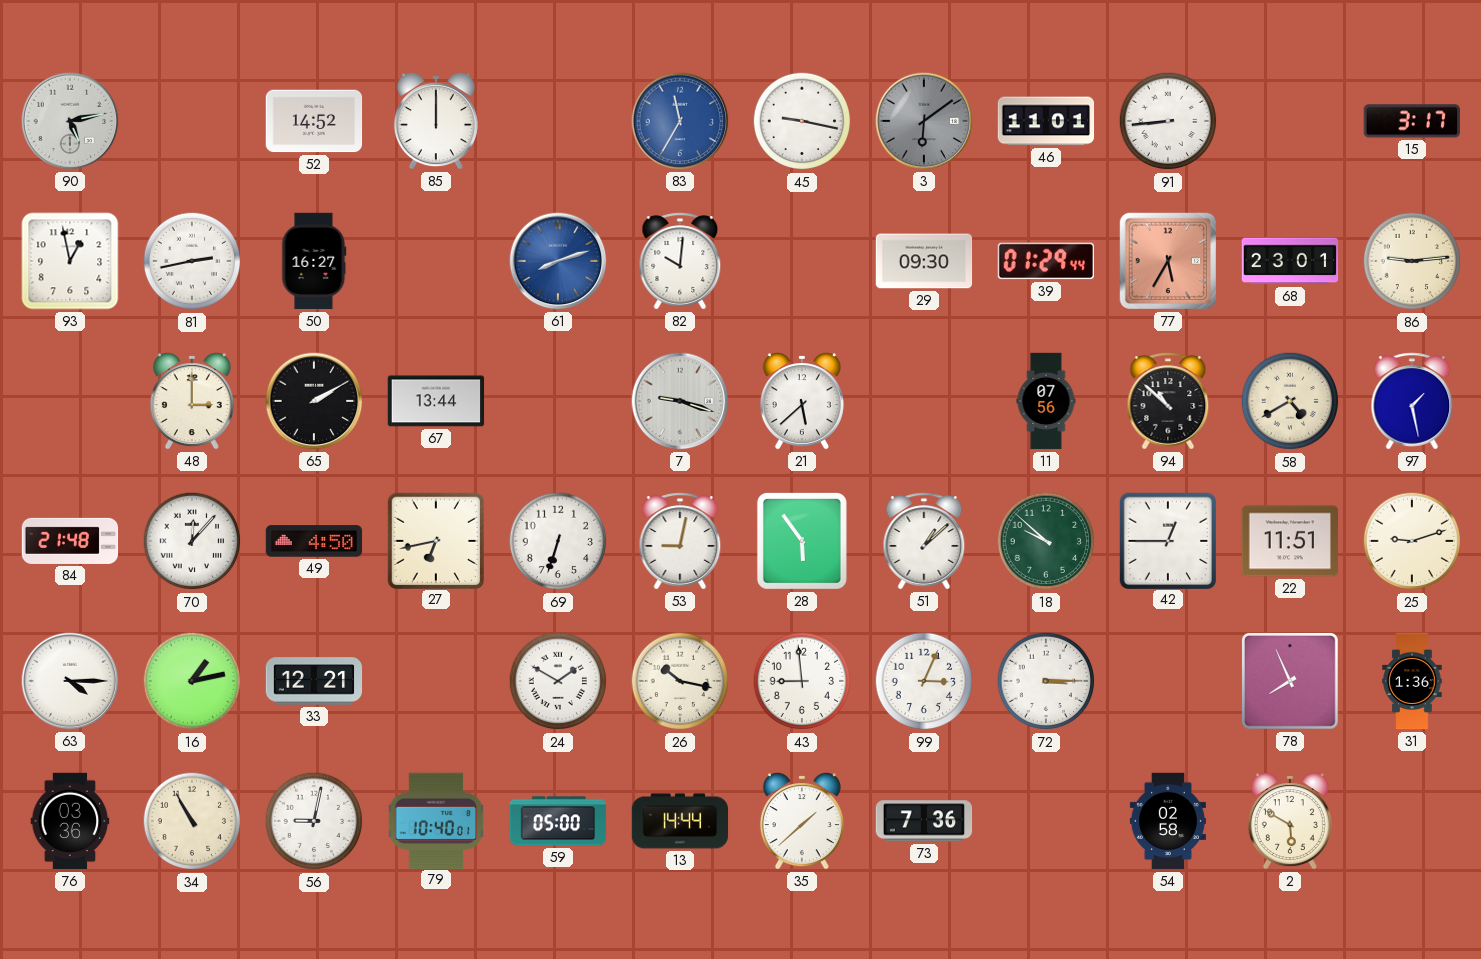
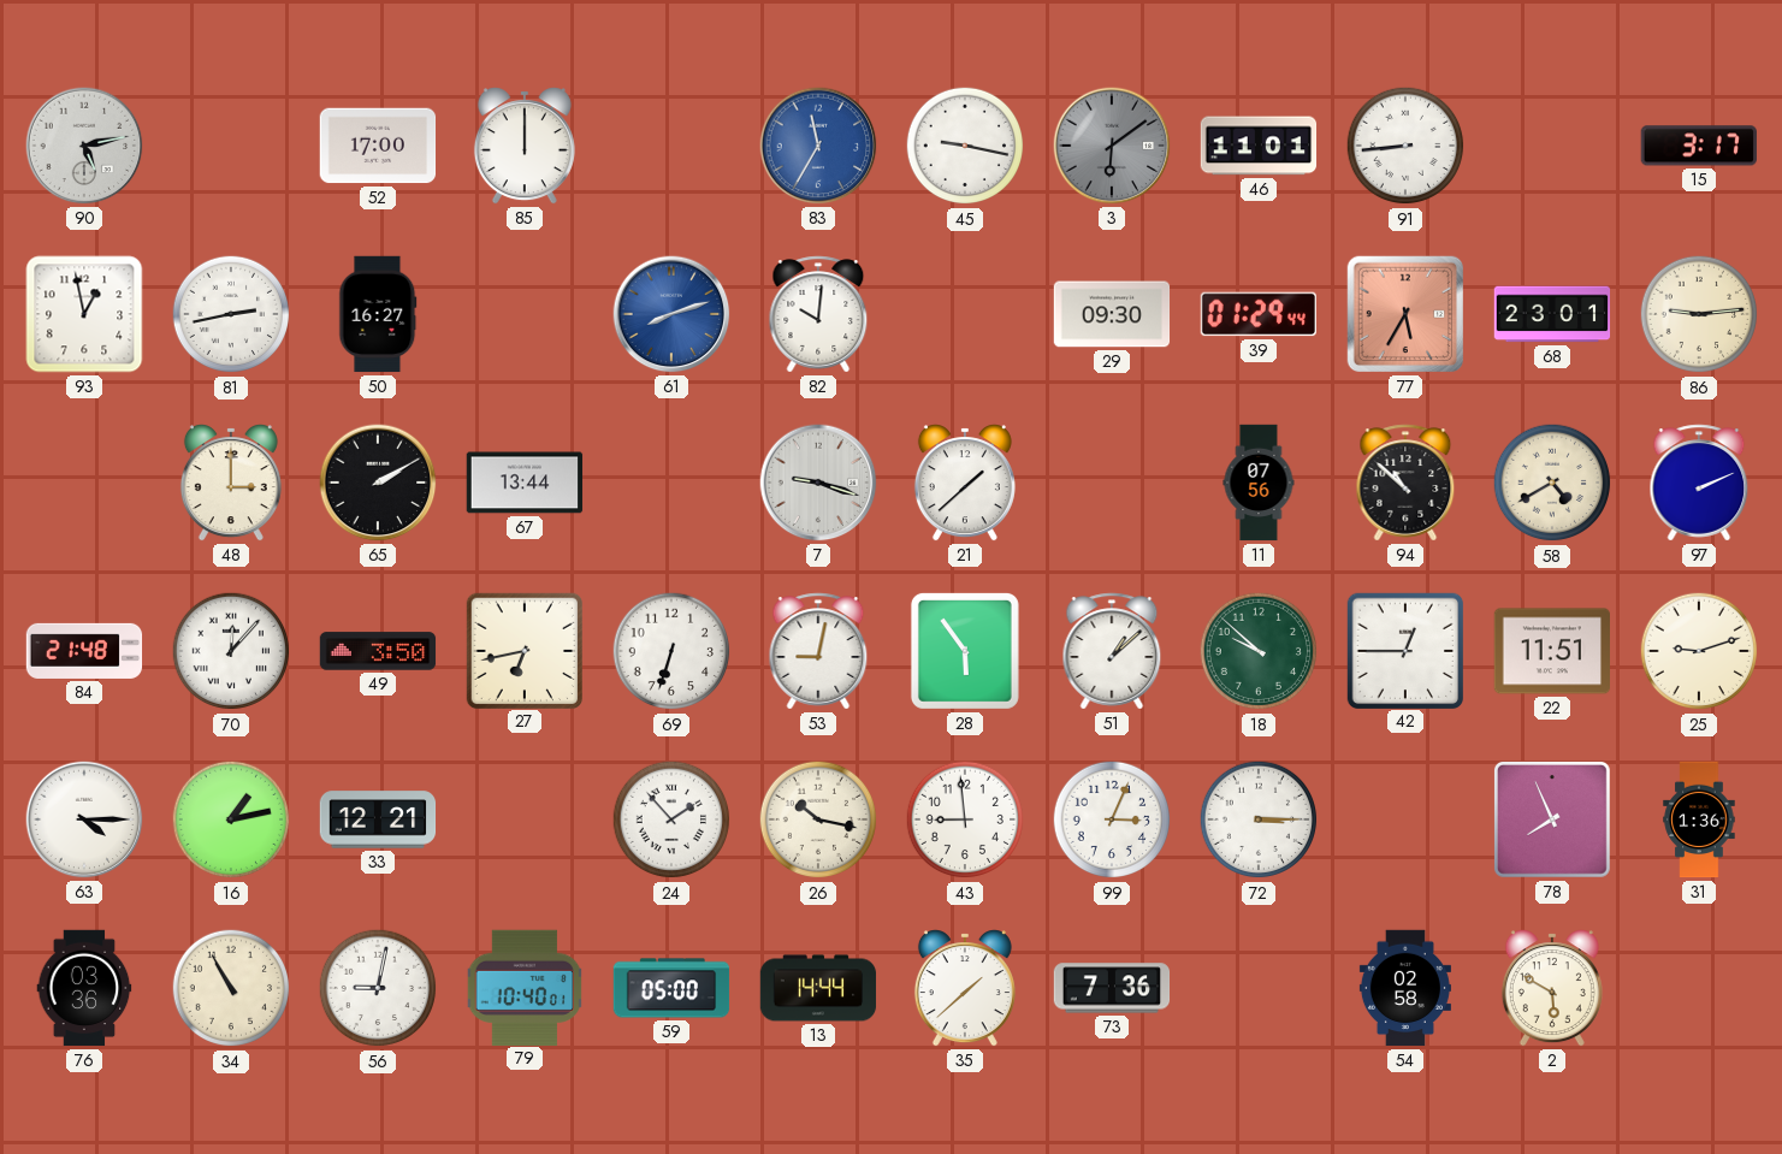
52: 14:52 -> 17:00
21: 5:38 -> 1:38
97: 1:28 -> 2:11
49: 4:50 -> 3:50
24: 1:50 -> 1:53
